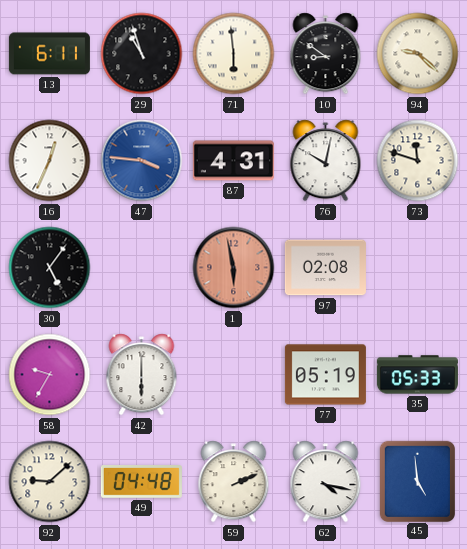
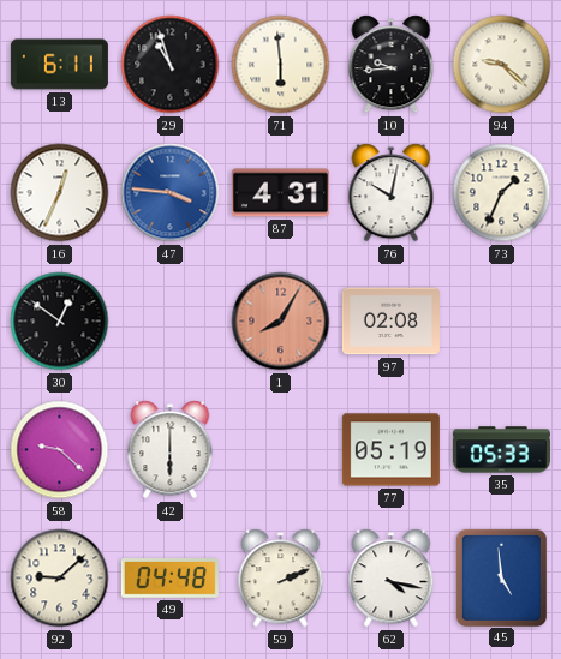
10: 8:51 -> 9:44
73: 11:48 -> 1:34
30: 5:06 -> 12:51
1: 5:58 -> 8:05
58: 9:35 -> 9:22
